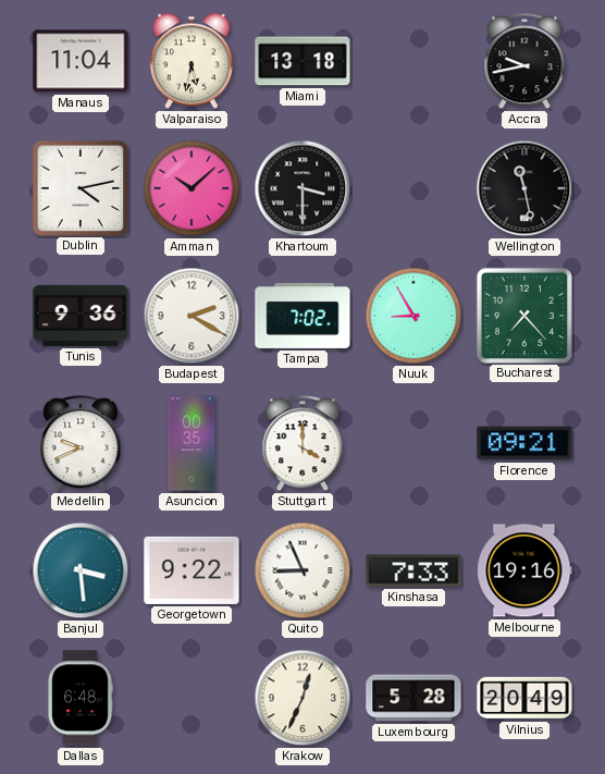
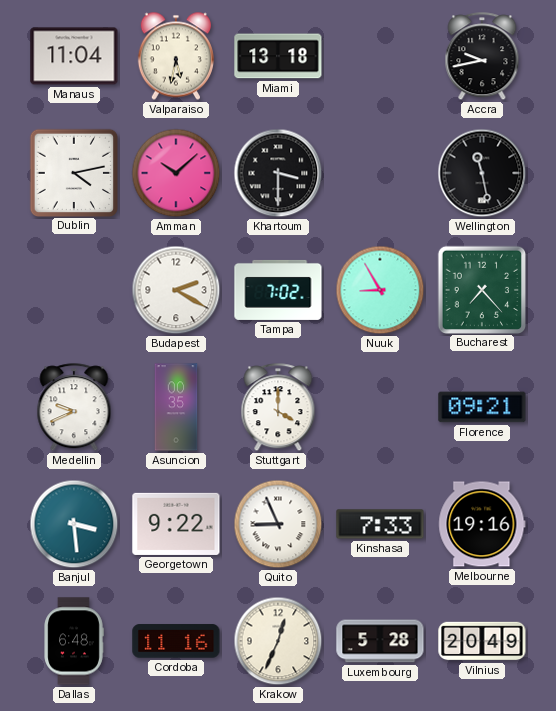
Tunis: 9:36 -> none
Cordoba: none -> 11:16
